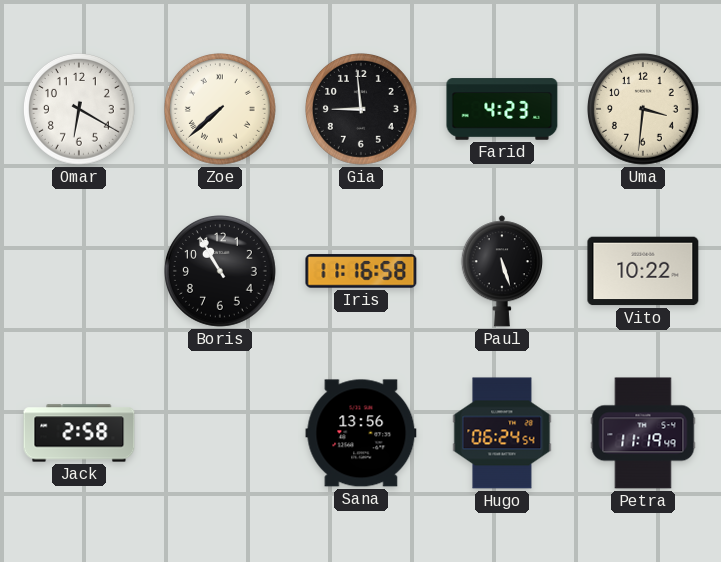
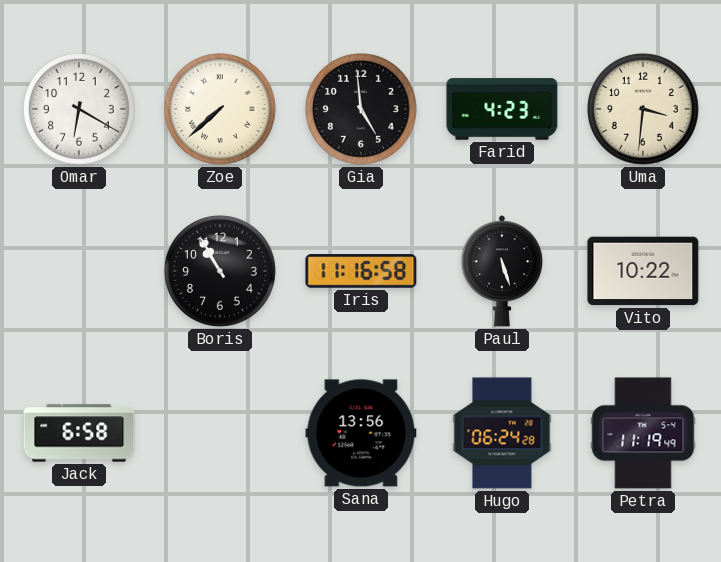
Gia: 8:59 -> 4:59
Jack: 2:58 -> 6:58
Hugo: 06:24:54 -> 06:24:28
